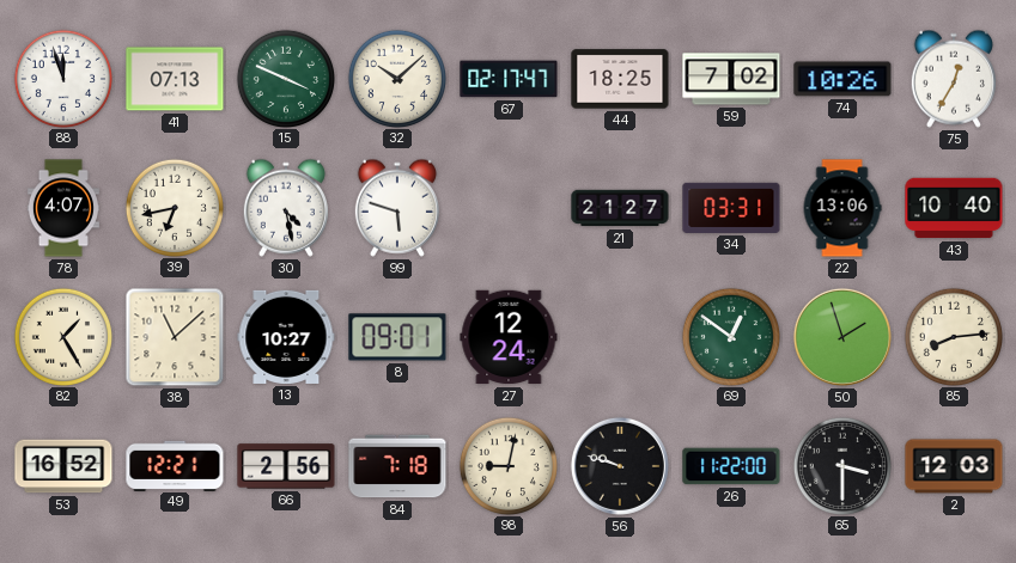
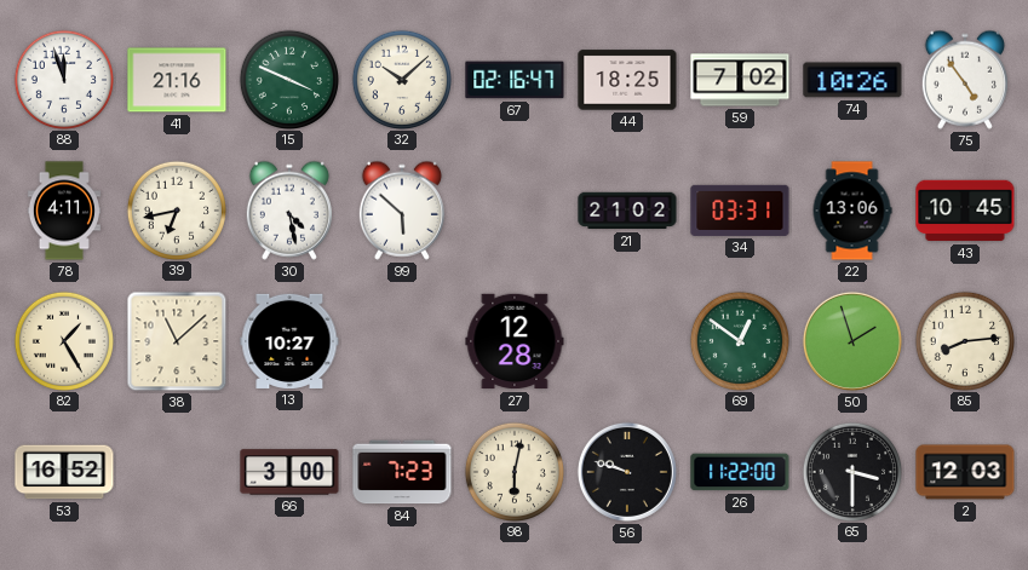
41: 07:13 -> 21:16
67: 02:17 -> 02:16
75: 12:35 -> 4:54
78: 4:07 -> 4:11
99: 5:48 -> 5:52
21: 21:27 -> 21:02
43: 10:40 -> 10:45
8: 09:01 -> none
27: 12:24 -> 12:28
49: 12:21 -> none
66: 2:56 -> 3:00
84: 7:18 -> 7:23
98: 9:02 -> 6:02
